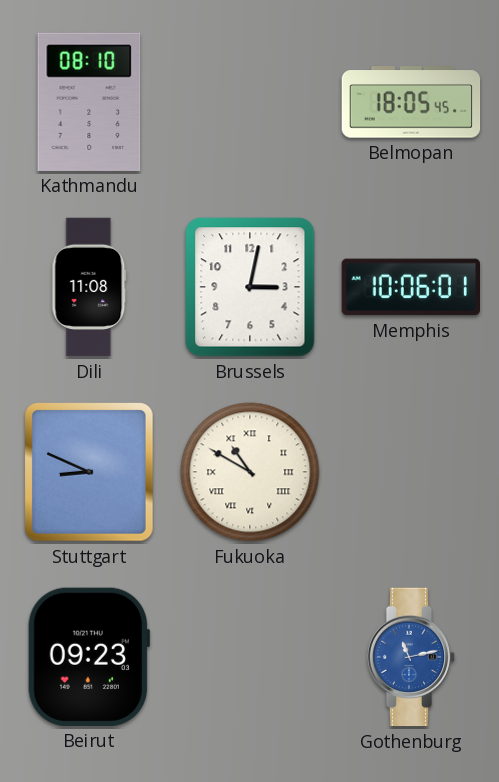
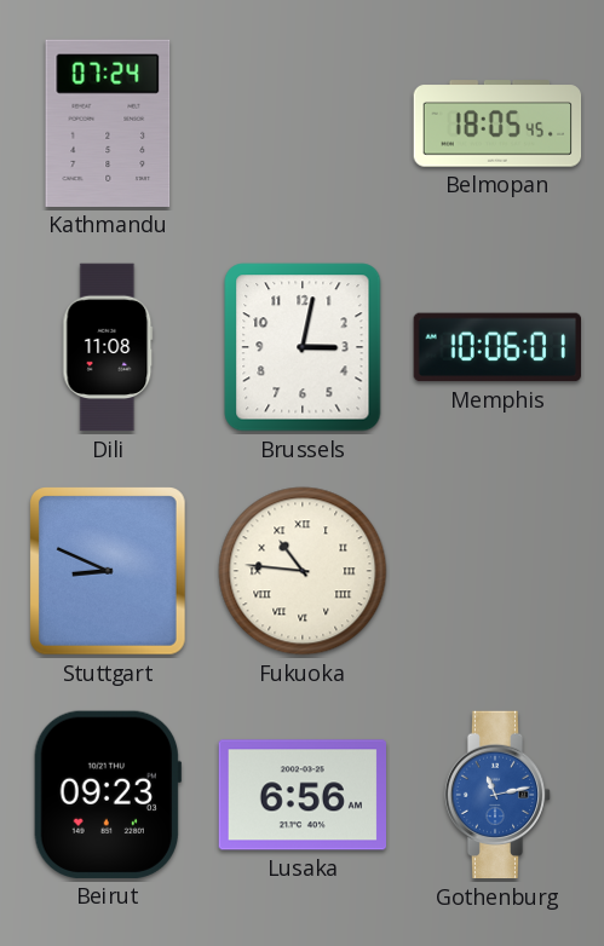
Kathmandu: 08:10 -> 07:24
Fukuoka: 10:50 -> 10:46
Lusaka: none -> 6:56
